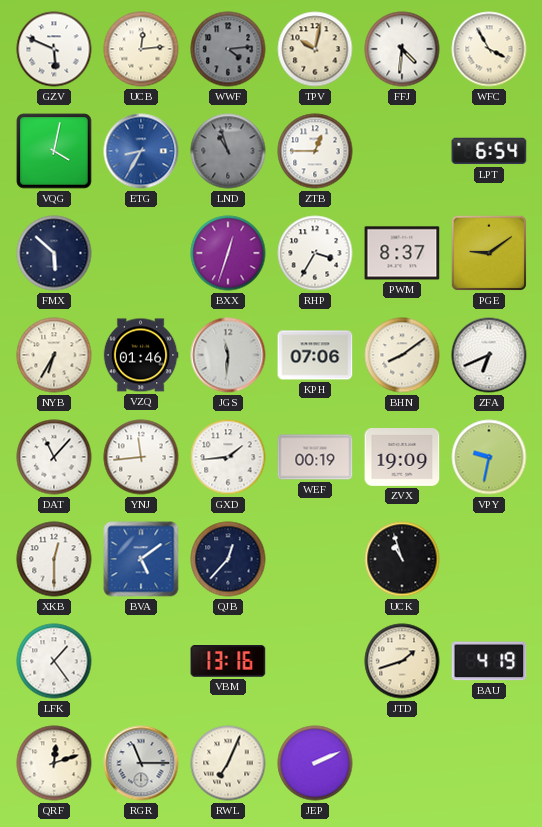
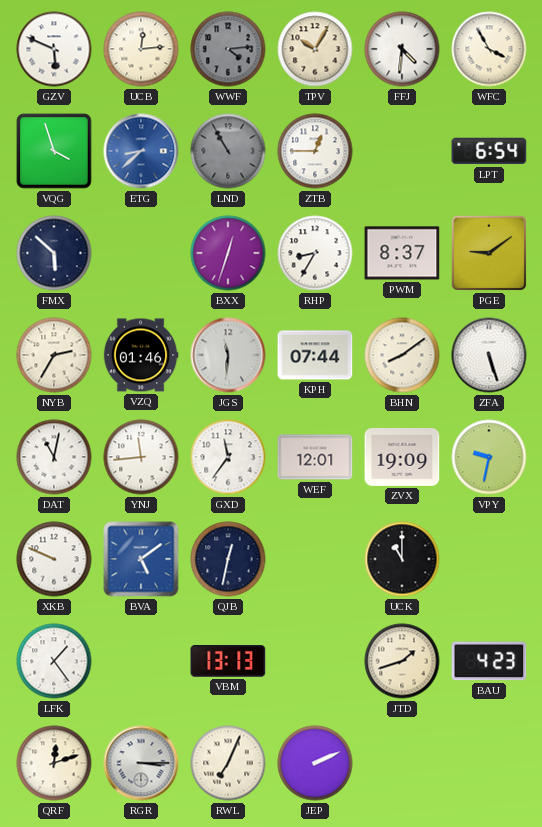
TPV: 10:02 -> 10:05
VQG: 4:02 -> 3:57
ETG: 8:35 -> 8:38
LND: 10:57 -> 10:55
RHP: 3:35 -> 8:35
NYB: 6:35 -> 2:35
KPH: 07:06 -> 07:44
ZFA: 6:41 -> 5:27
DAT: 11:07 -> 11:02
GXD: 1:44 -> 11:36
WEF: 00:19 -> 12:01
XKB: 12:30 -> 9:49
QJB: 12:37 -> 12:32
UCK: 10:57 -> 11:00
VBM: 13:16 -> 13:13
BAU: 4:19 -> 4:23
RGR: 11:15 -> 3:15
